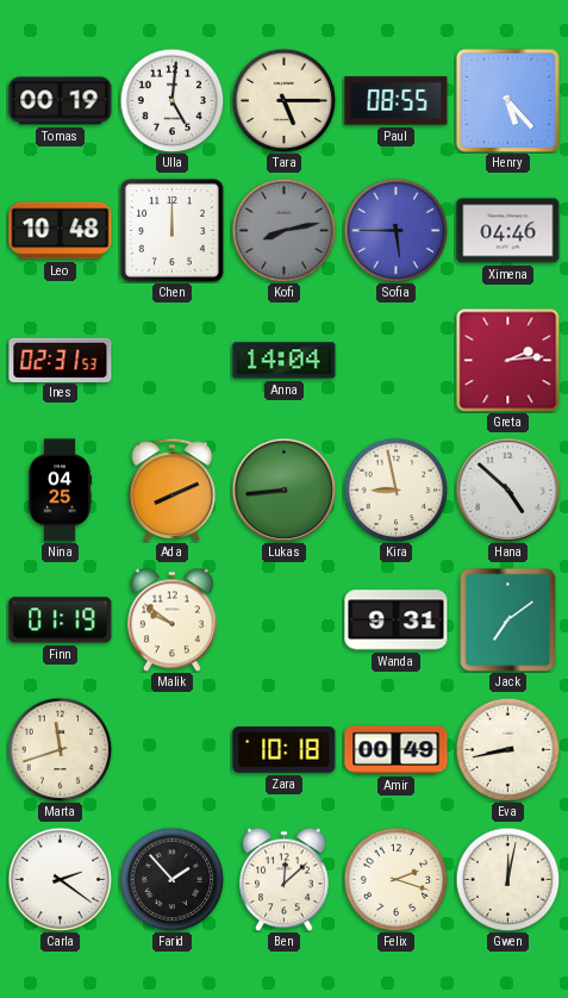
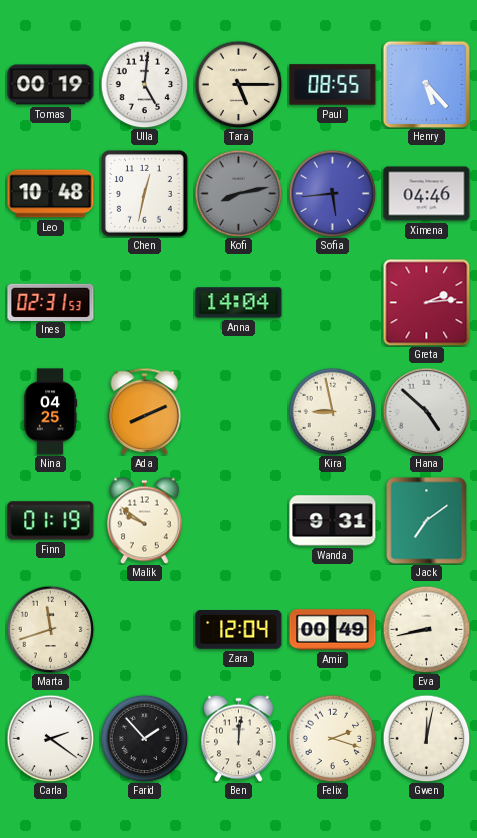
Chen: 12:00 -> 12:32
Sofia: 5:45 -> 5:44
Lukas: 8:44 -> none
Zara: 10:18 -> 12:04
Ben: 12:08 -> 12:01
